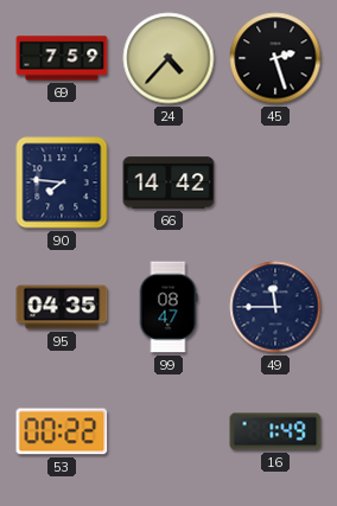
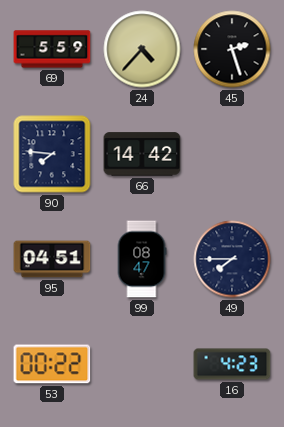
69: 7:59 -> 5:59
95: 04:35 -> 04:51
49: 11:45 -> 7:45
16: 1:49 -> 4:23
